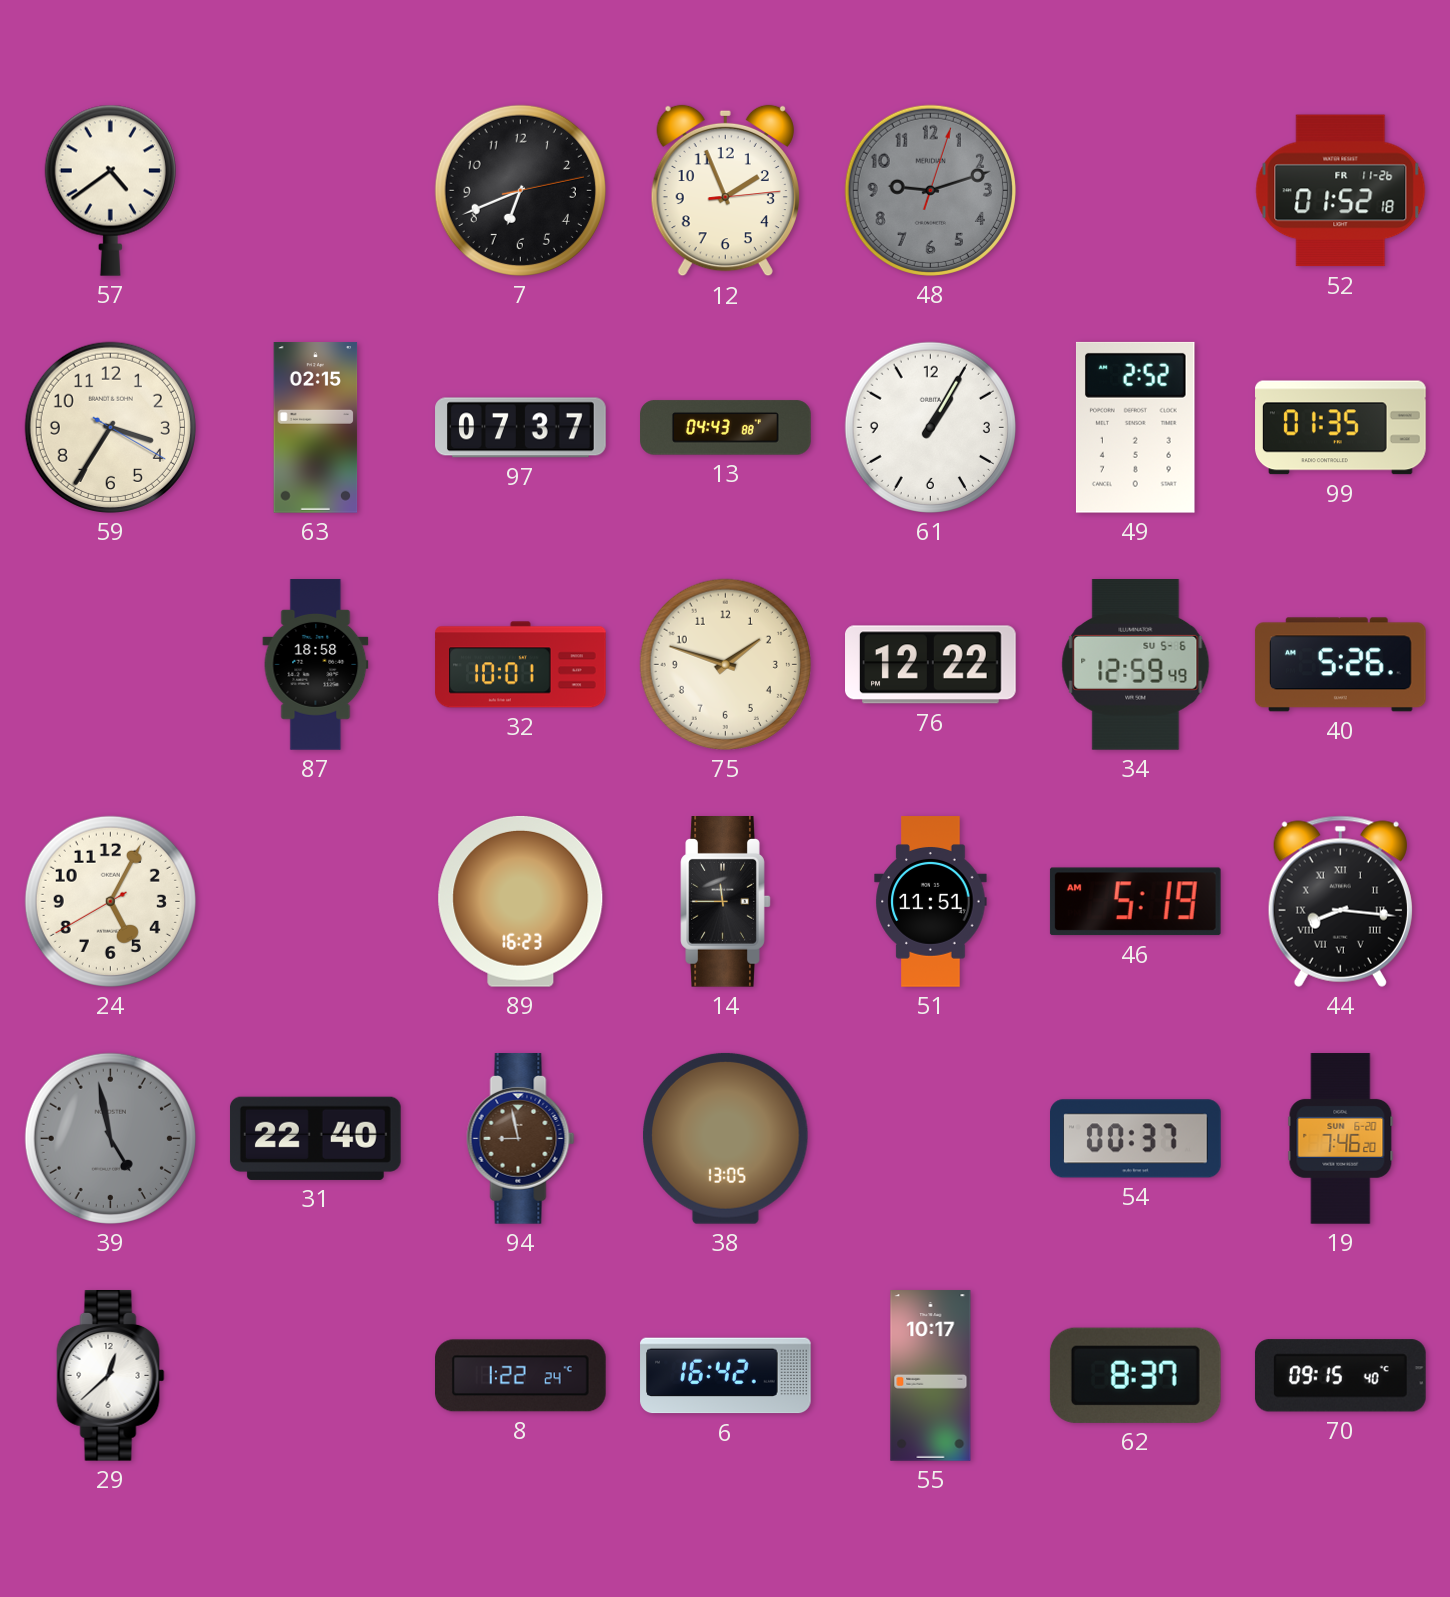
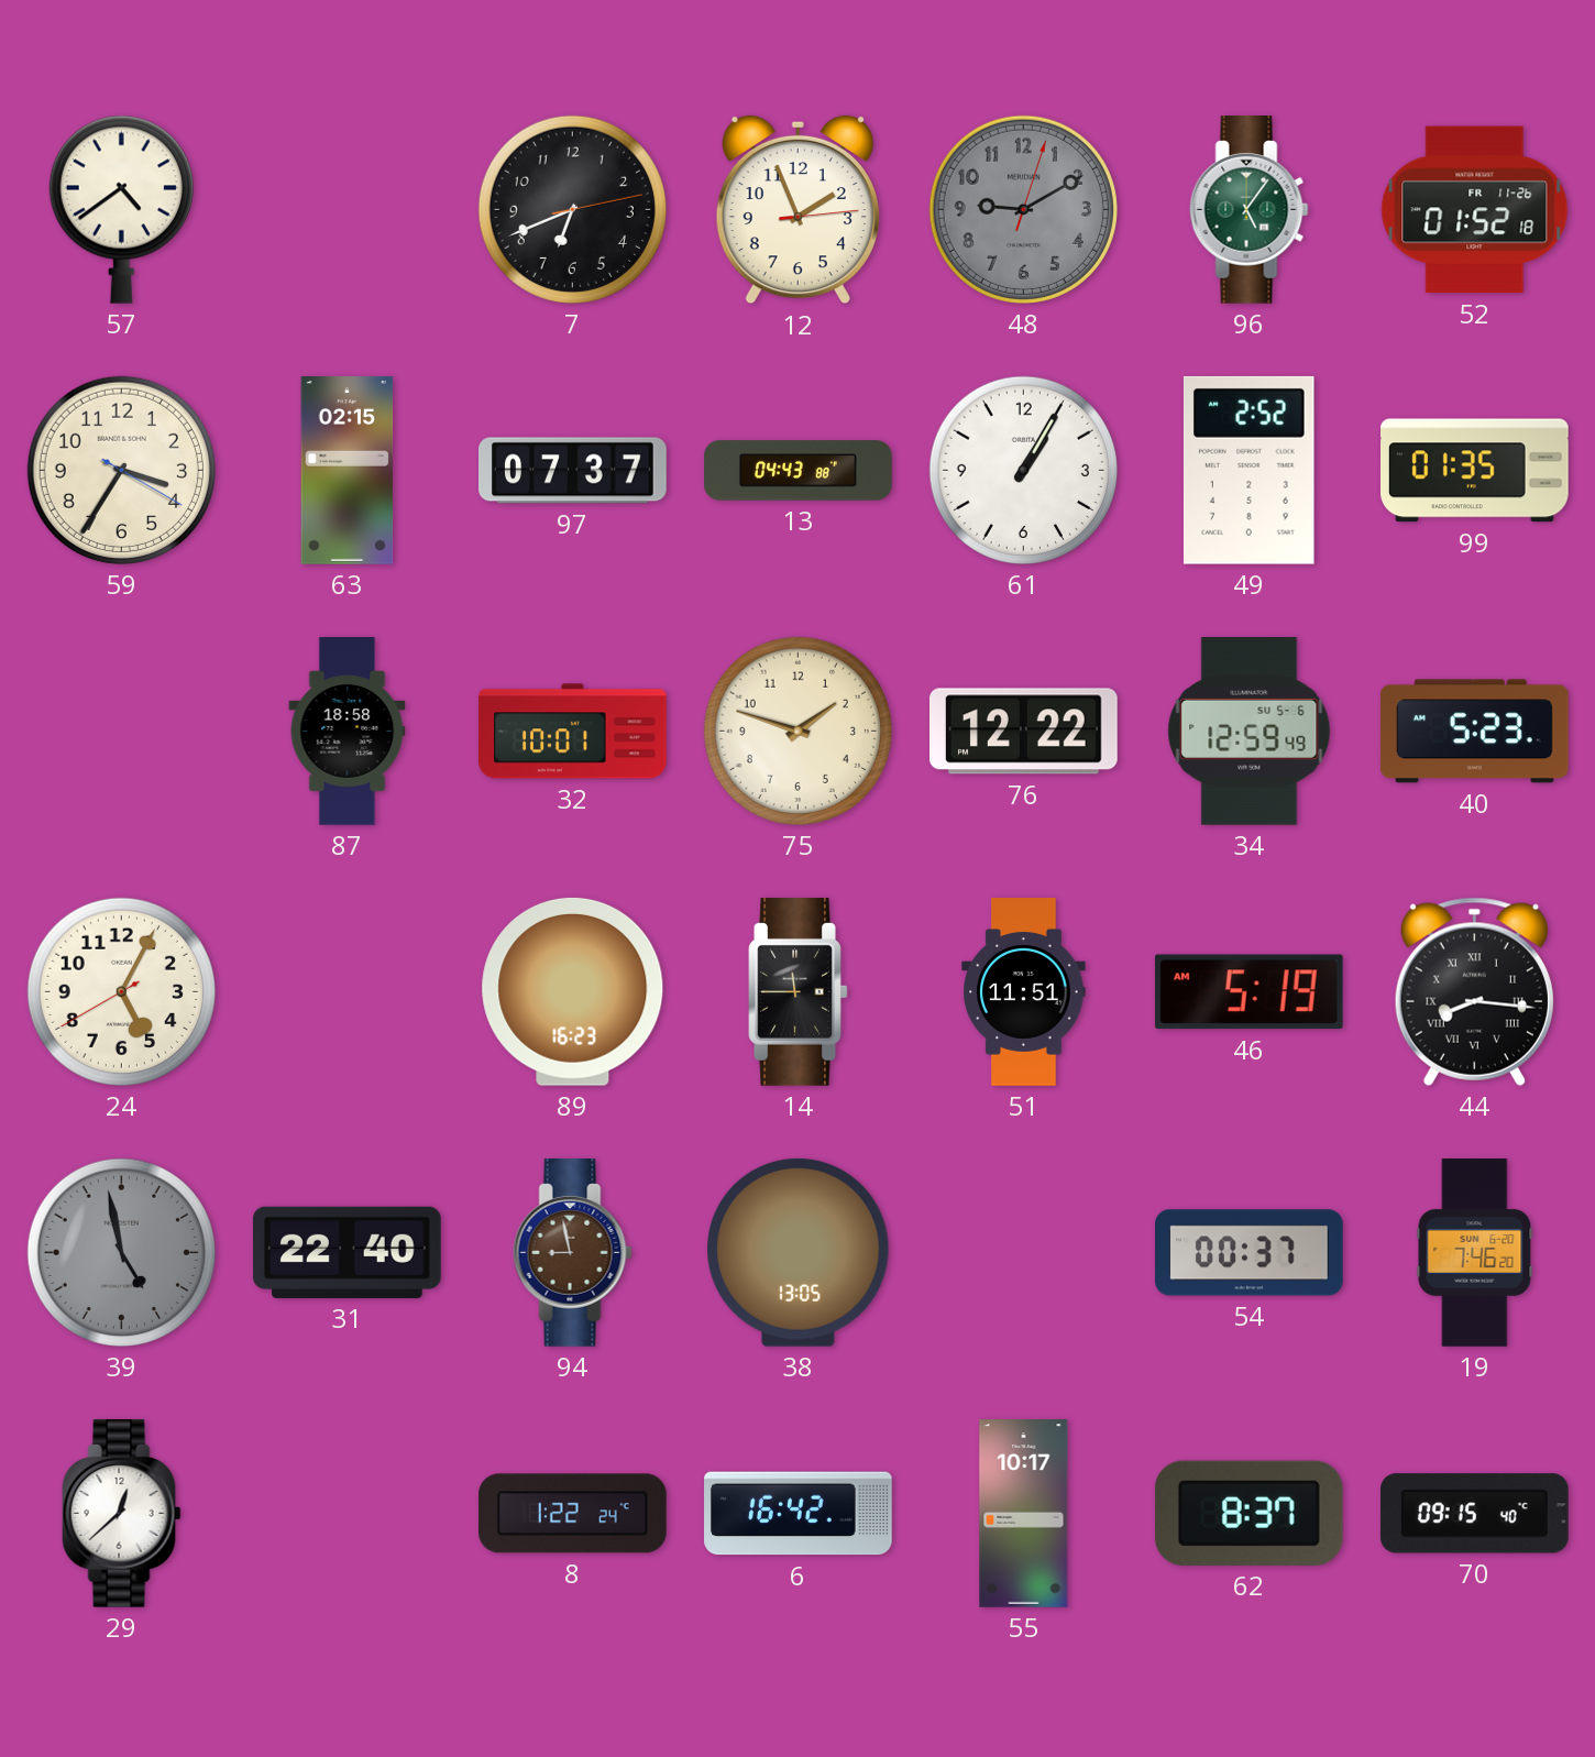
48: 9:12 -> 9:10
96: none -> 5:06
40: 5:26 -> 5:23
